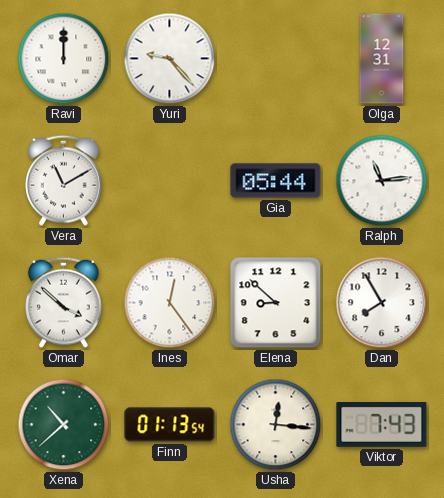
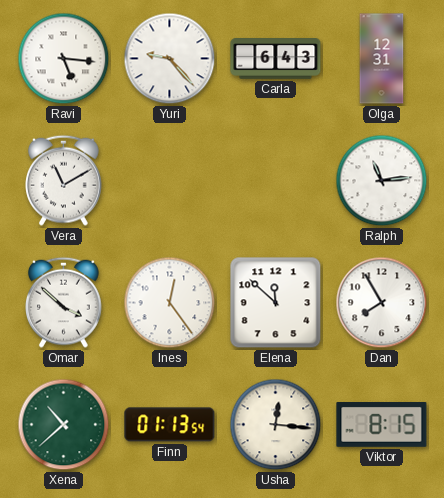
Ravi: 12:00 -> 5:16
Carla: none -> 6:43
Gia: 05:44 -> none
Elena: 8:52 -> 11:52
Viktor: 7:43 -> 8:15
